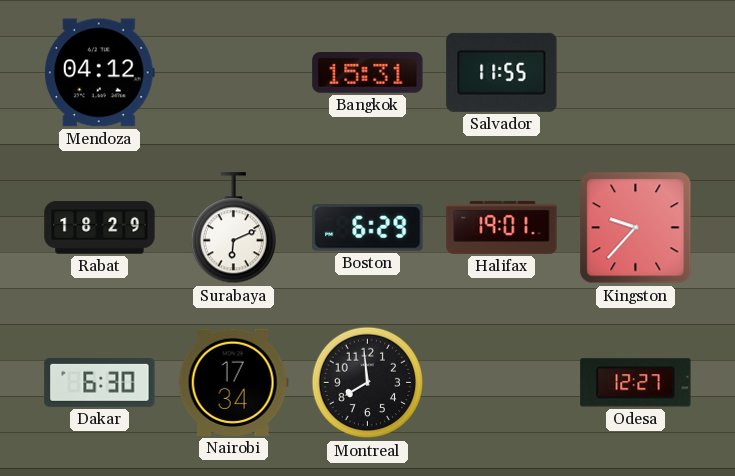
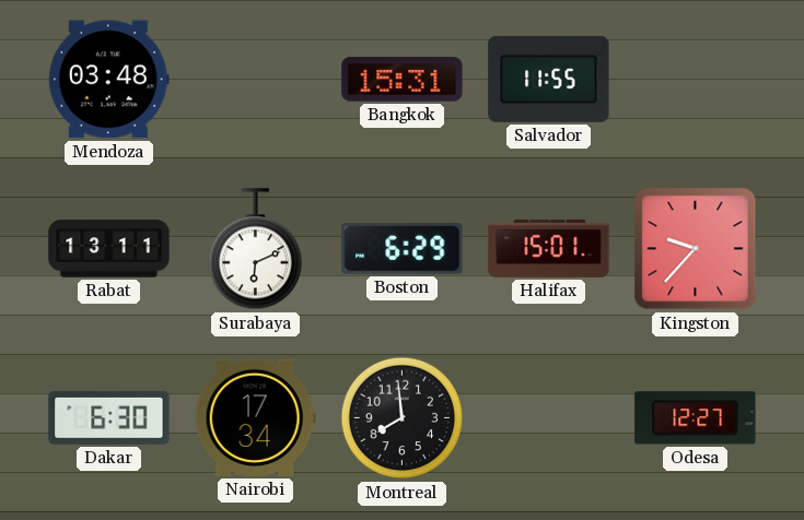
Mendoza: 04:12 -> 03:48
Rabat: 18:29 -> 13:11
Halifax: 19:01 -> 15:01
